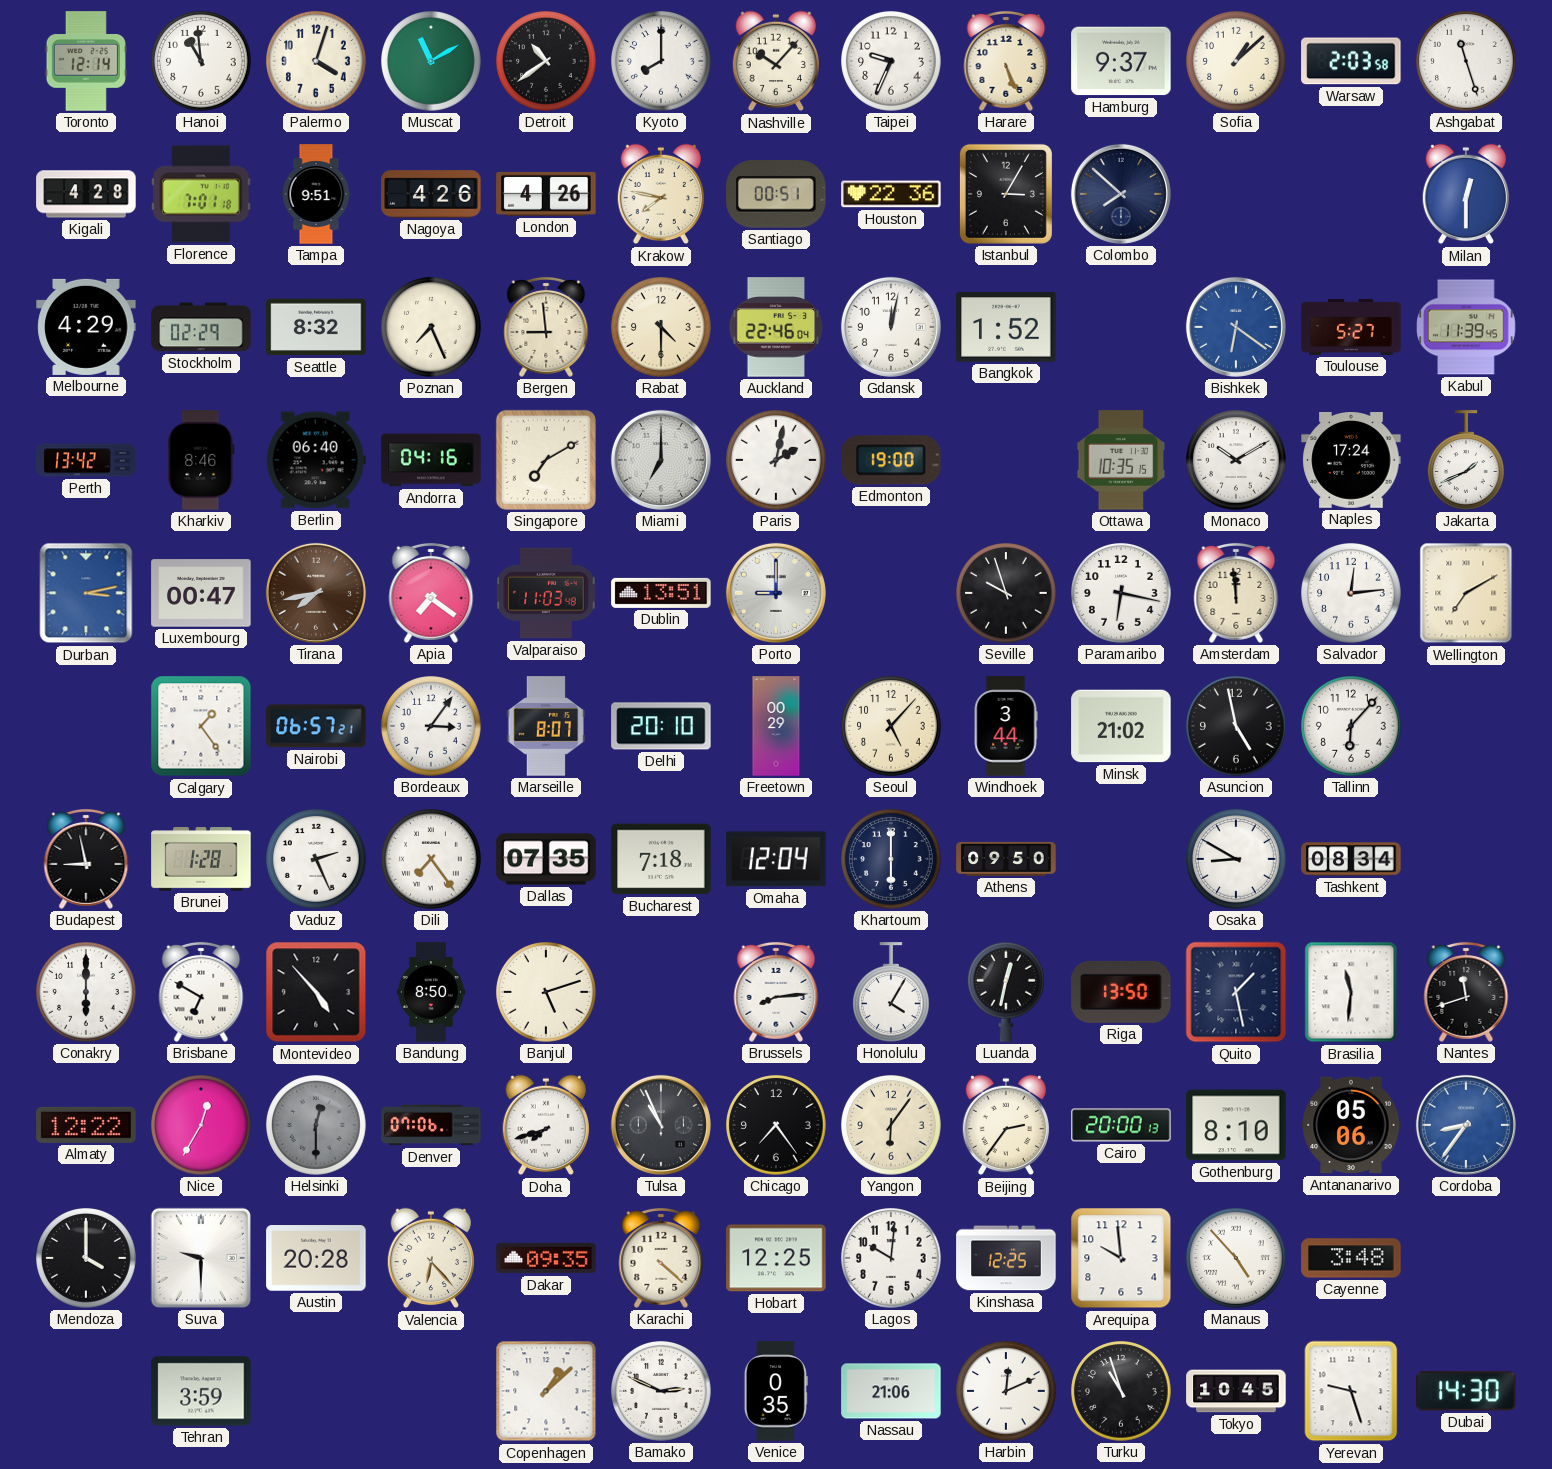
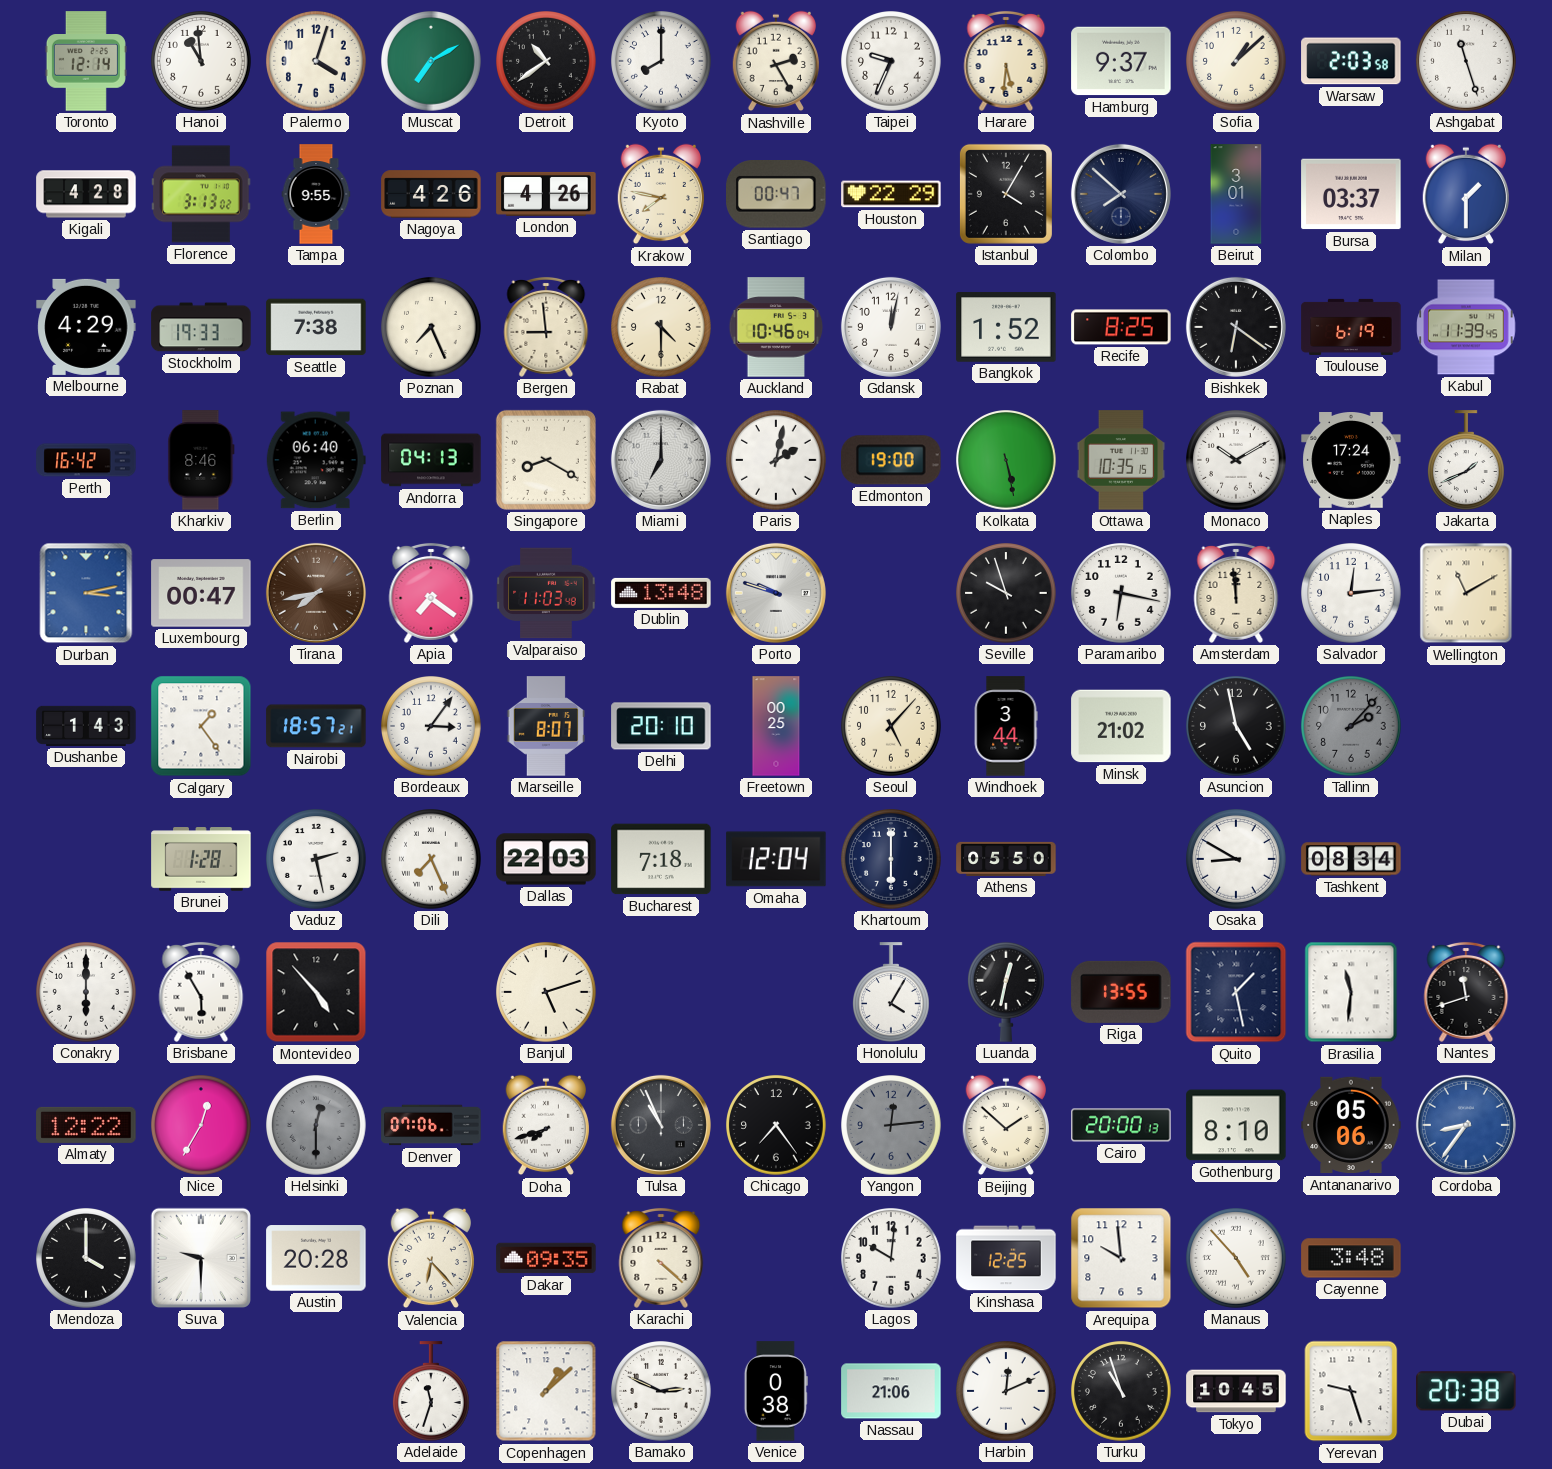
Muscat: 11:10 -> 7:10
Nashville: 10:07 -> 2:25
Harare: 5:26 -> 5:31
Florence: 7:01 -> 3:13
Tampa: 9:51 -> 9:55
Santiago: 00:51 -> 00:47
Houston: 22:36 -> 22:29
Istanbul: 3:05 -> 4:05
Beirut: none -> 3:01
Bursa: none -> 03:37
Milan: 12:30 -> 1:30
Stockholm: 02:29 -> 19:33
Seattle: 8:32 -> 7:38
Auckland: 22:46 -> 10:46
Recife: none -> 8:25
Bishkek dial: blue -> black
Toulouse: 5:27 -> 6:19
Perth: 13:42 -> 16:42
Andorra: 04:16 -> 04:13
Singapore: 7:10 -> 8:20
Kolkata: none -> 5:28
Dublin: 13:51 -> 13:48
Porto: 9:00 -> 9:48
Wellington: 7:10 -> 11:10
Dushanbe: none -> 1:43
Nairobi: 06:57 -> 18:57
Freetown: 00:29 -> 00:25
Tallinn: 6:07 -> 2:07
Tallinn dial: white -> grey
Budapest: 8:58 -> none
Vaduz: 2:26 -> 2:28
Dili: 7:24 -> 7:26
Dallas: 07:35 -> 22:03
Athens: 09:50 -> 05:50
Brisbane: 6:50 -> 5:55
Bandung: 8:50 -> none
Brussels: 8:14 -> none
Riga: 13:50 -> 13:55
Yangon: 6:06 -> 12:14
Yangon dial: cream -> grey
Beijing: 2:36 -> 1:52
Hobart: 12:25 -> none
Tehran: 3:59 -> none
Adelaide: none -> 11:33
Venice: 0:35 -> 0:38
Dubai: 14:30 -> 20:38
